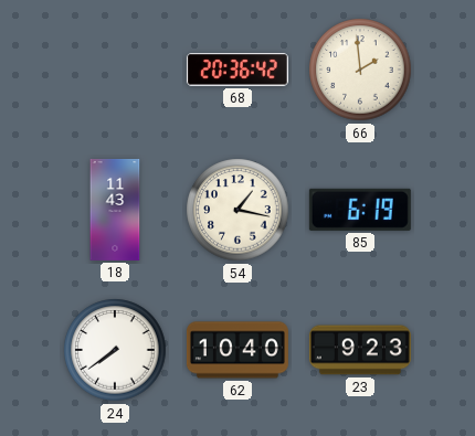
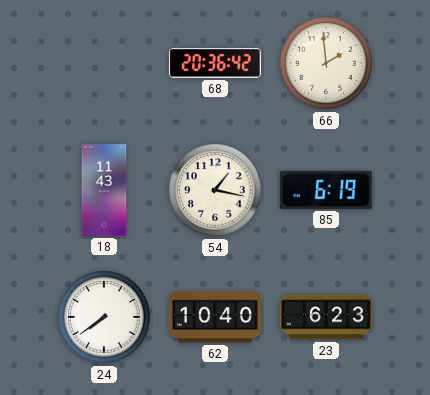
23: 9:23 -> 6:23
